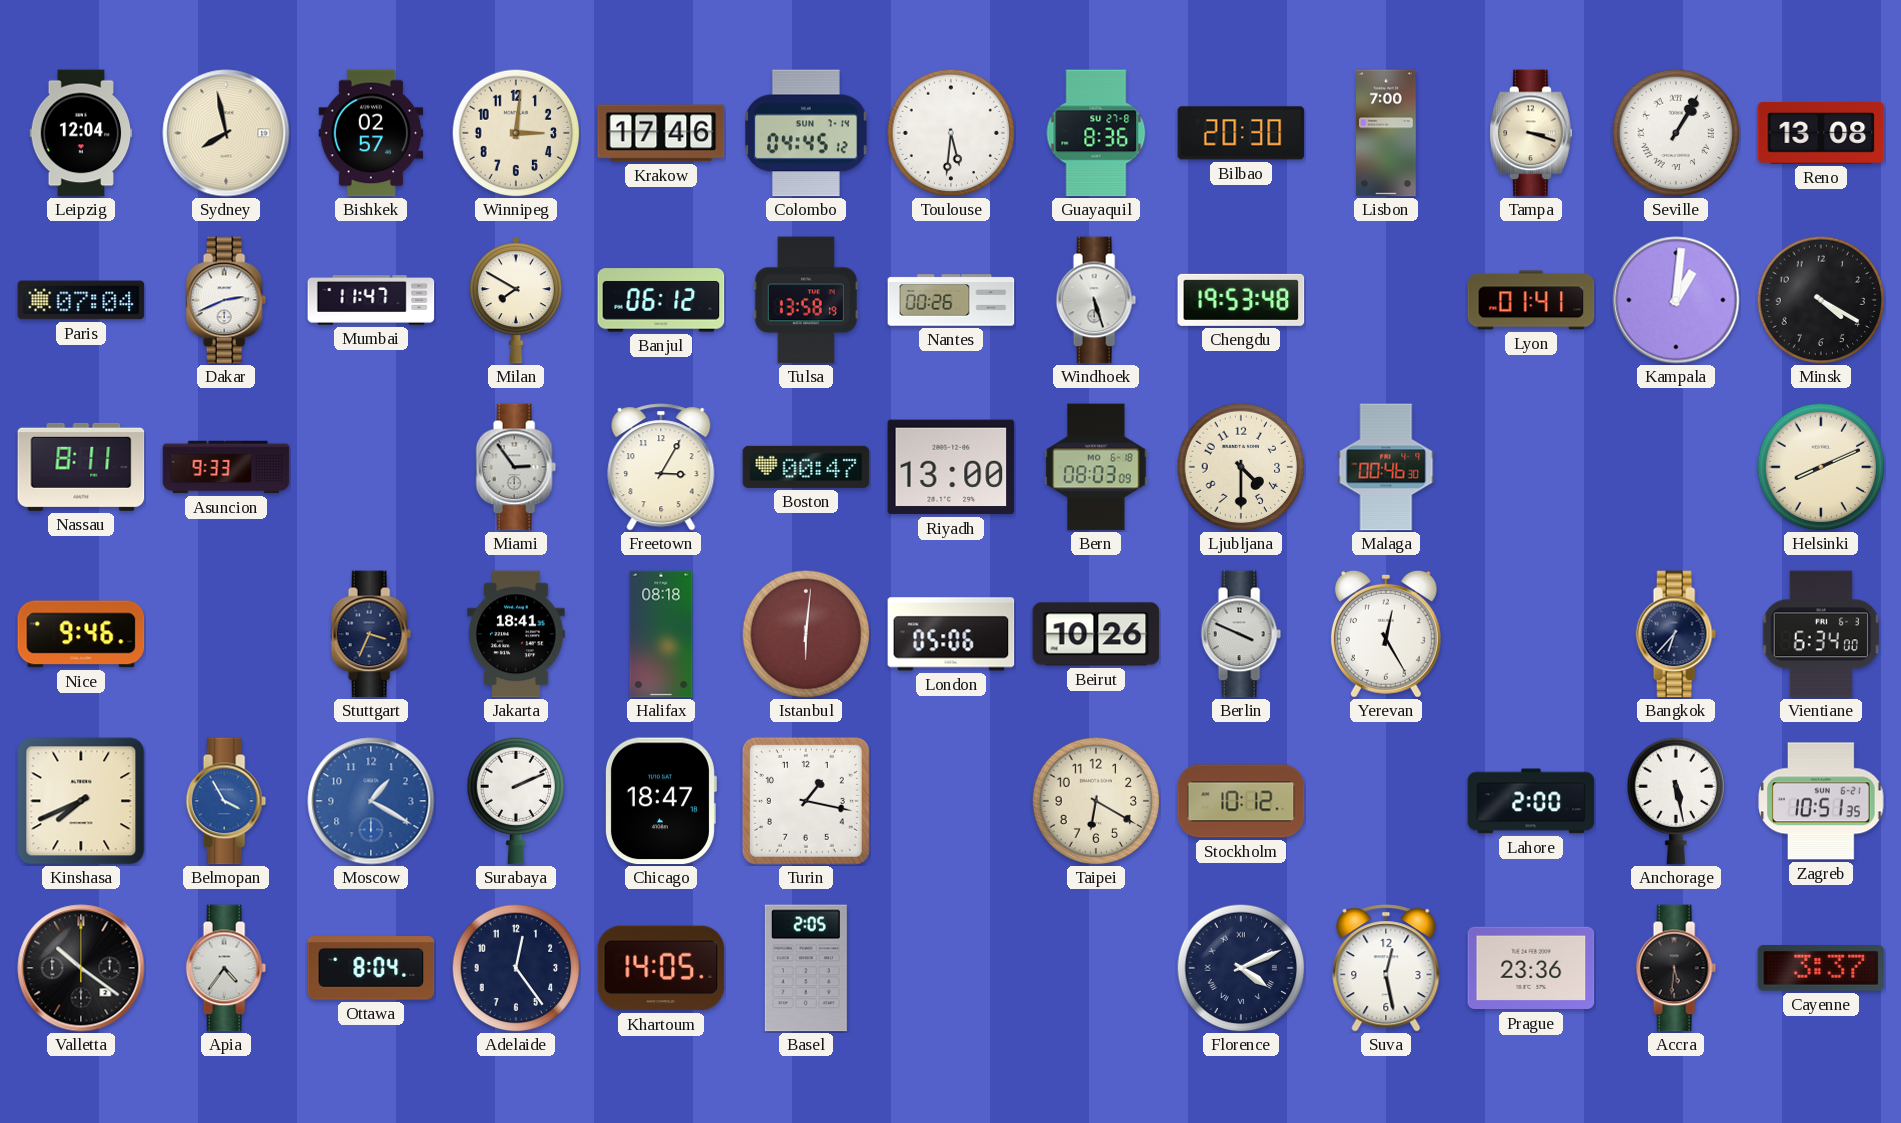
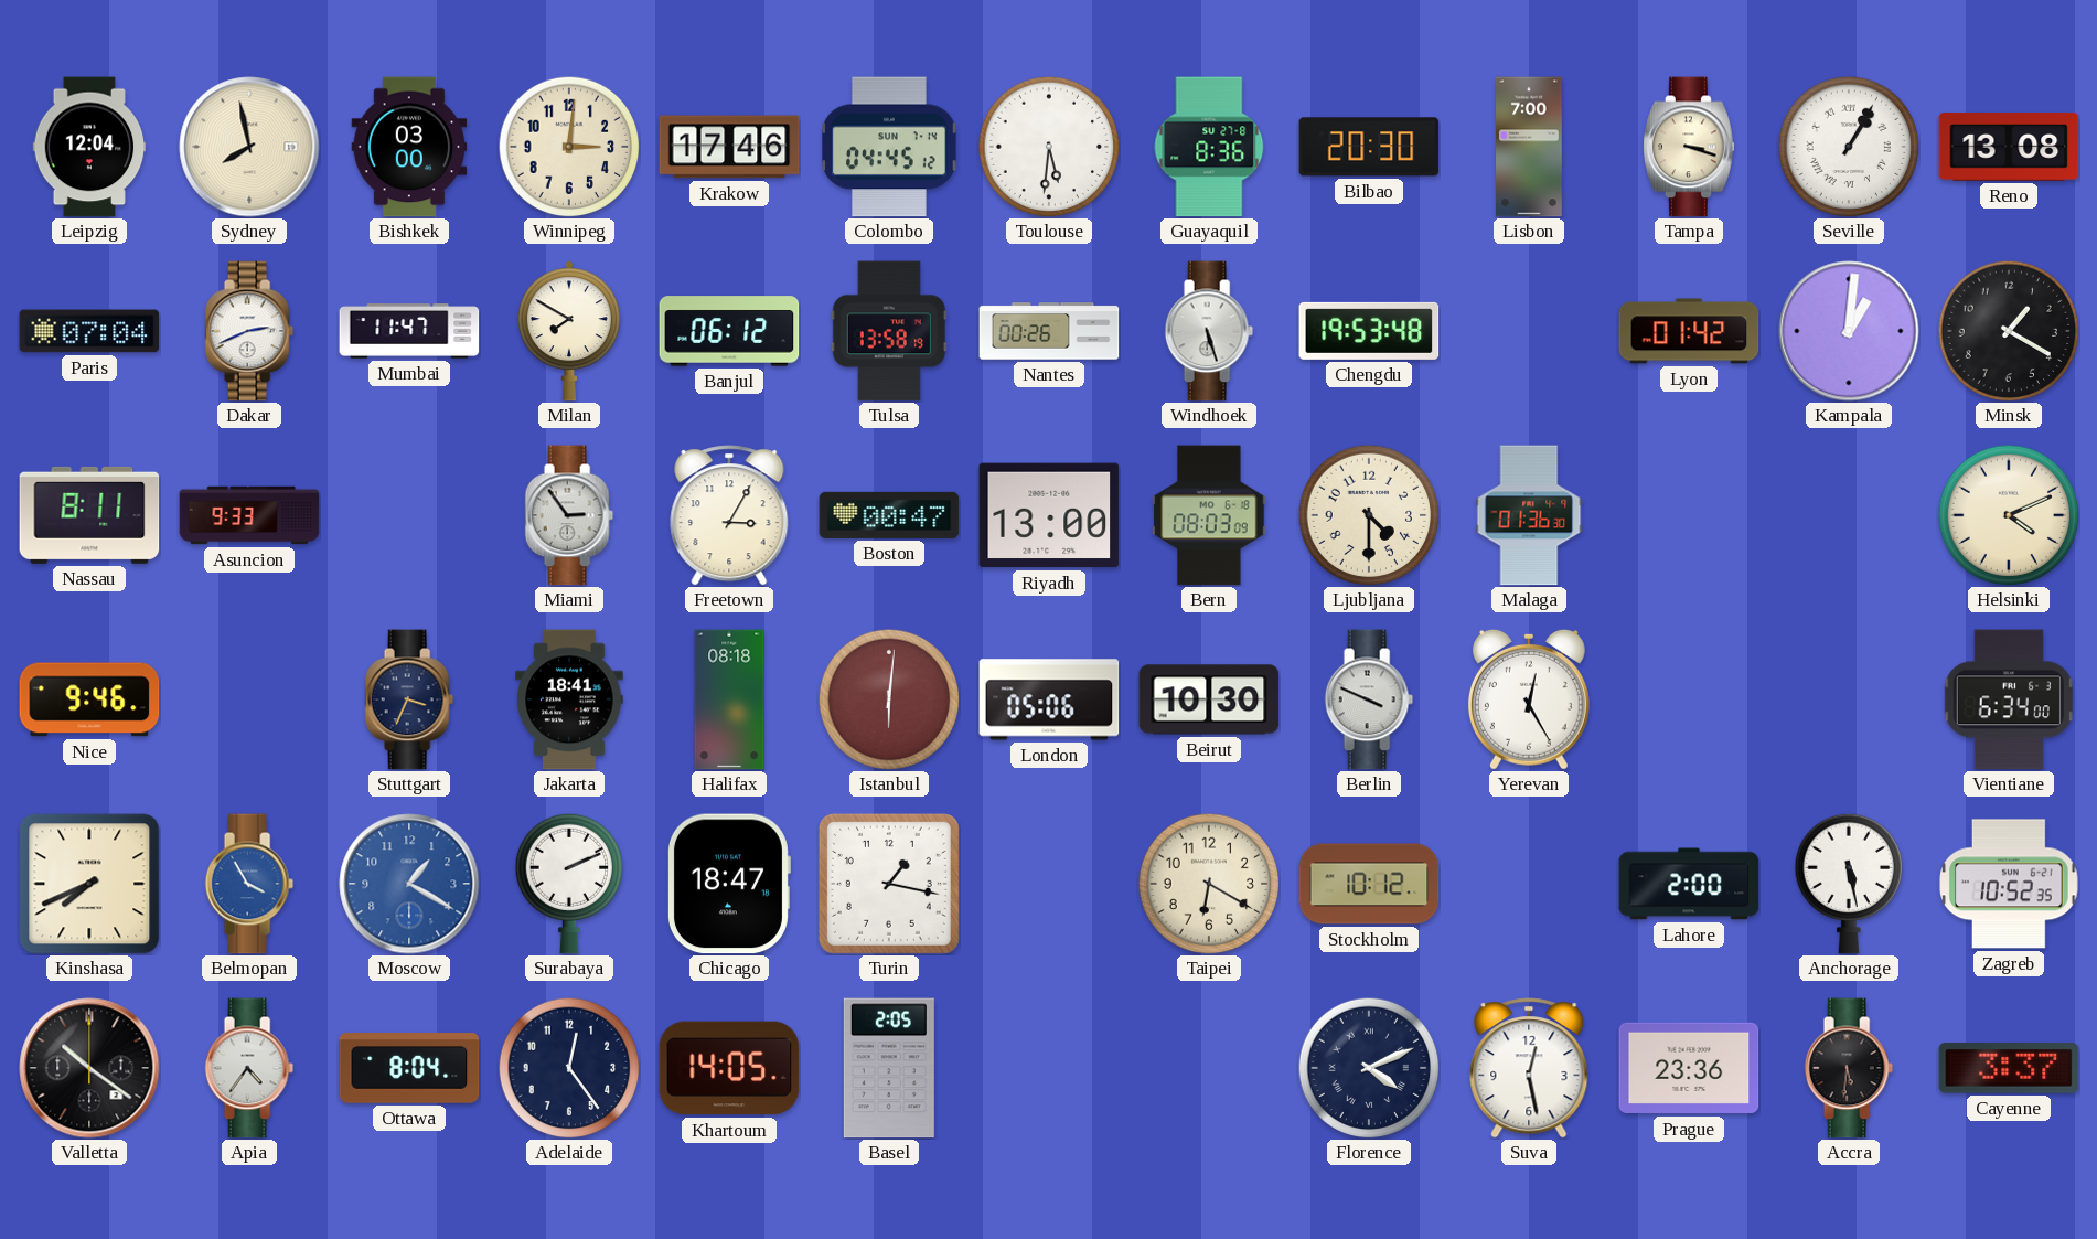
Bishkek: 02:57 -> 03:00
Lyon: 01:41 -> 01:42
Minsk: 4:20 -> 1:20
Malaga: 00:46 -> 01:36
Helsinki: 8:11 -> 4:11
Beirut: 10:26 -> 10:30
Bangkok: 6:37 -> none
Zagreb: 10:51 -> 10:52
